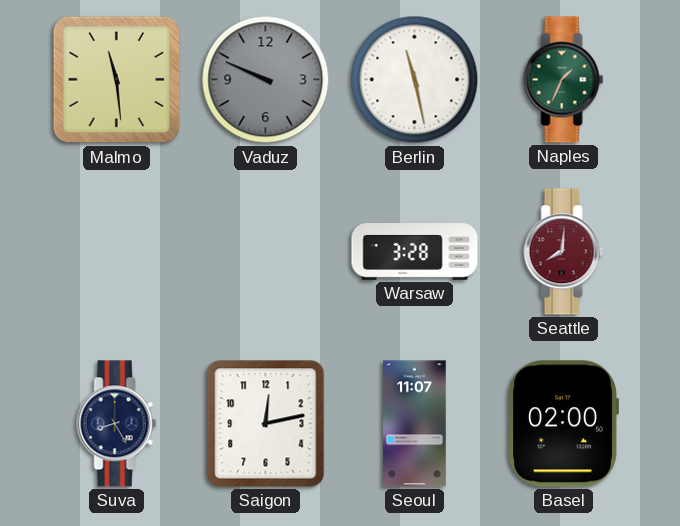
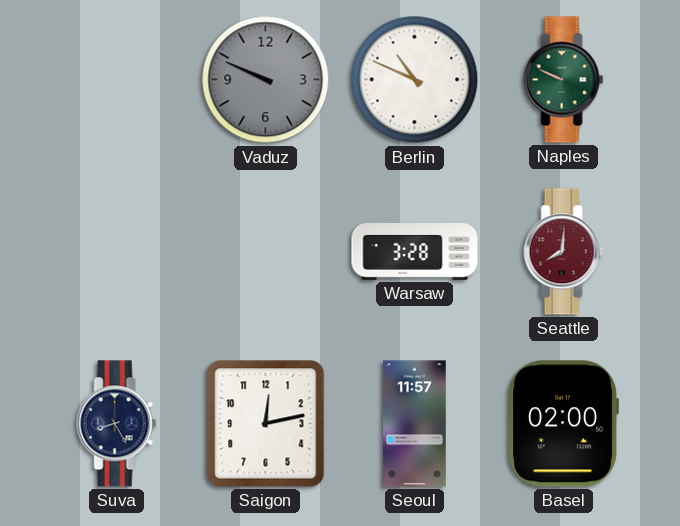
Malmo: 11:29 -> none
Berlin: 11:28 -> 10:49
Naples: 1:34 -> 9:49
Seoul: 11:07 -> 11:57
